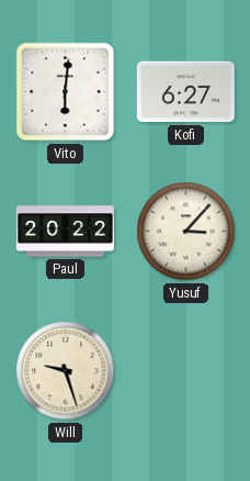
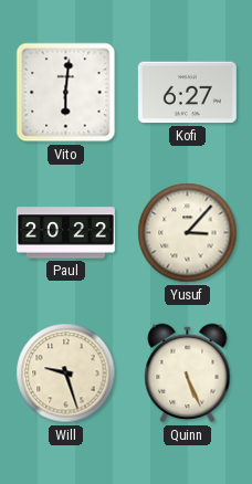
Quinn: none -> 5:26
